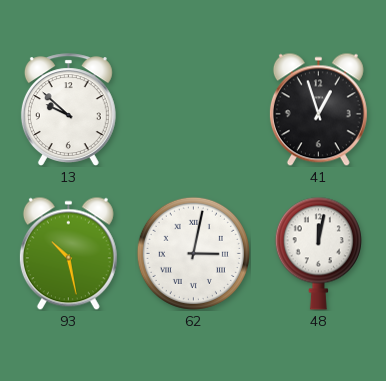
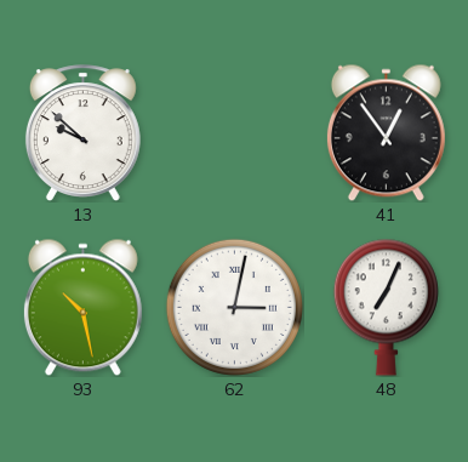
41: 12:57 -> 12:54
48: 12:02 -> 7:04
